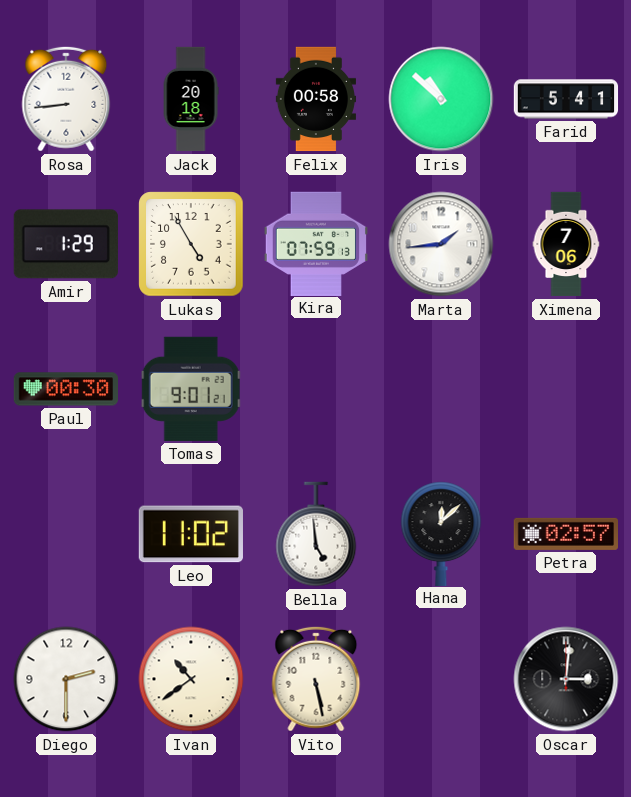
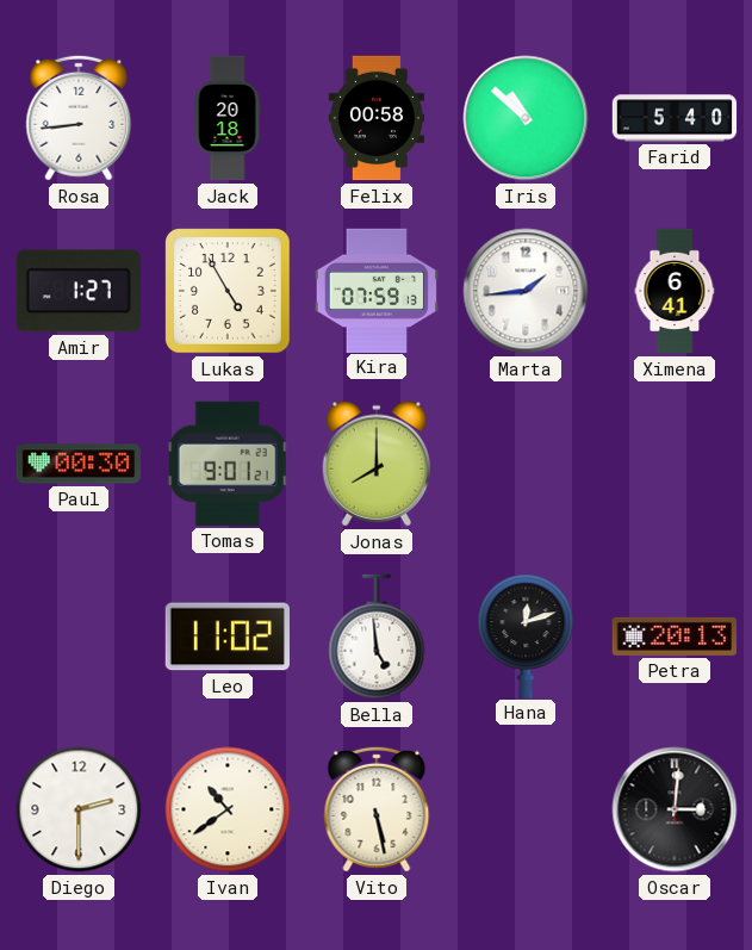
Farid: 5:41 -> 5:40
Amir: 1:29 -> 1:27
Ximena: 7:06 -> 6:41
Jonas: none -> 8:00
Hana: 12:08 -> 12:12
Petra: 02:57 -> 20:13
